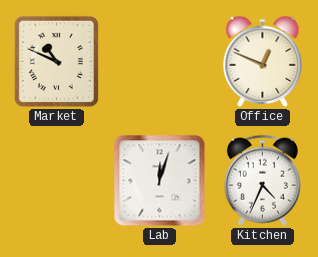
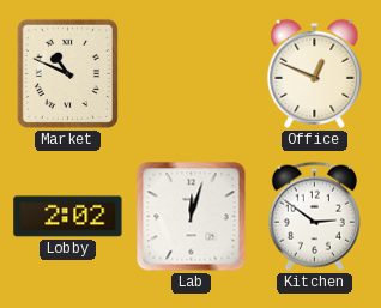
Lobby: none -> 2:02
Kitchen: 4:34 -> 2:51
